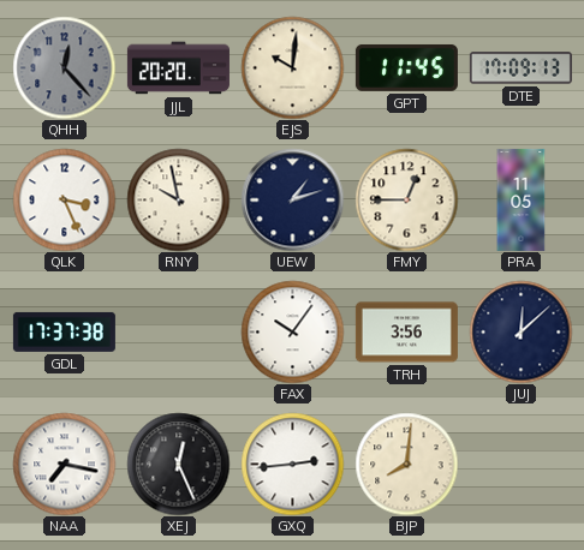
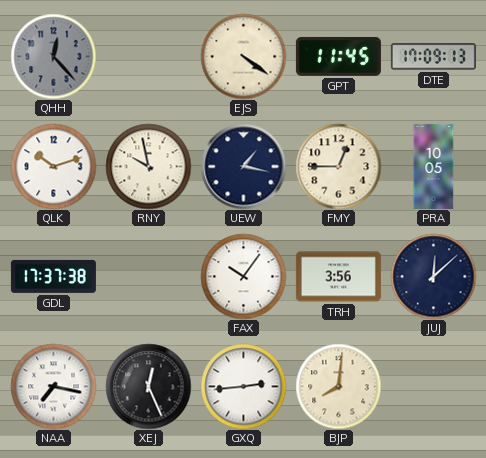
JJL: 20:20 -> none
EJS: 10:01 -> 4:21
QLK: 3:26 -> 10:12
UEW: 1:12 -> 1:17
PRA: 11:05 -> 10:05
